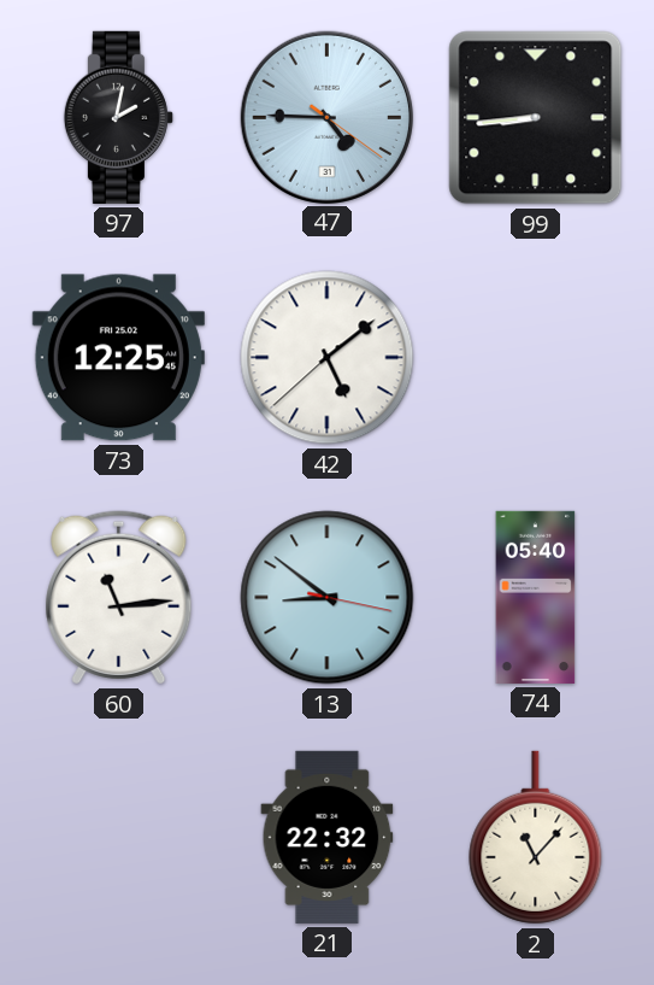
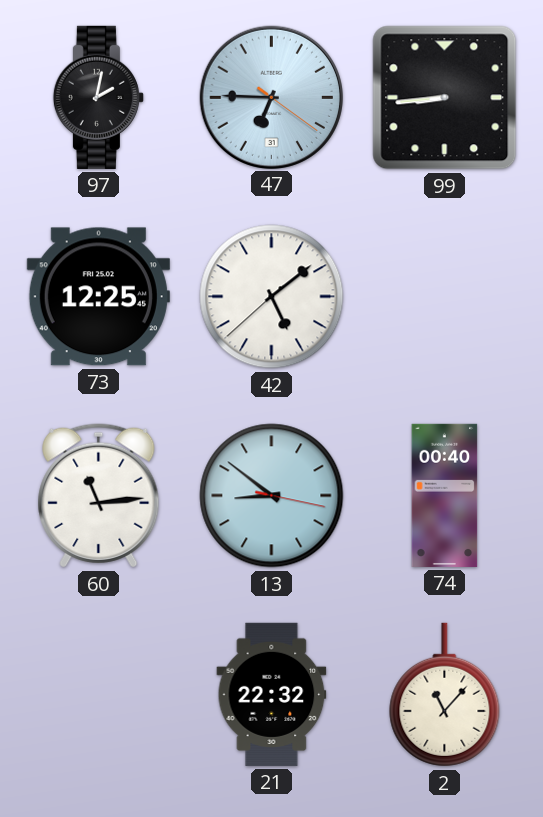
47: 4:45 -> 6:45
74: 05:40 -> 00:40
